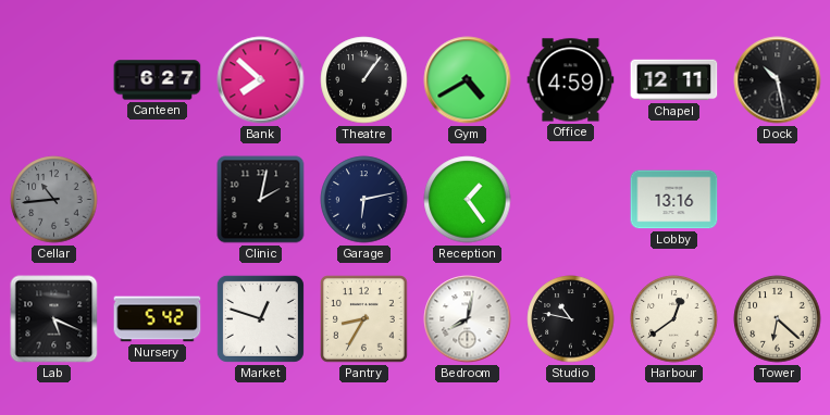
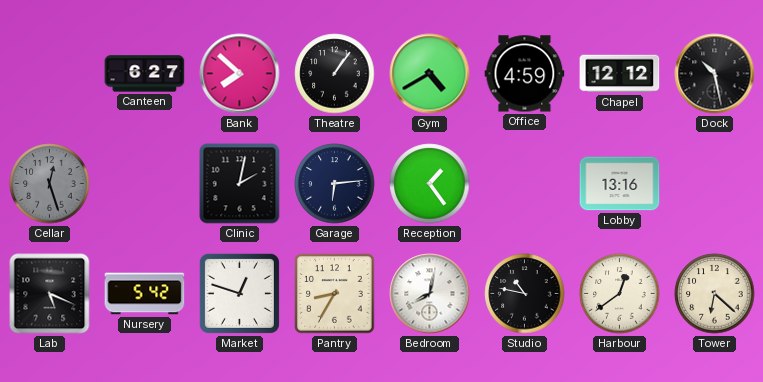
Chapel: 12:11 -> 12:12
Cellar: 10:44 -> 12:27
Garage: 6:13 -> 6:14
